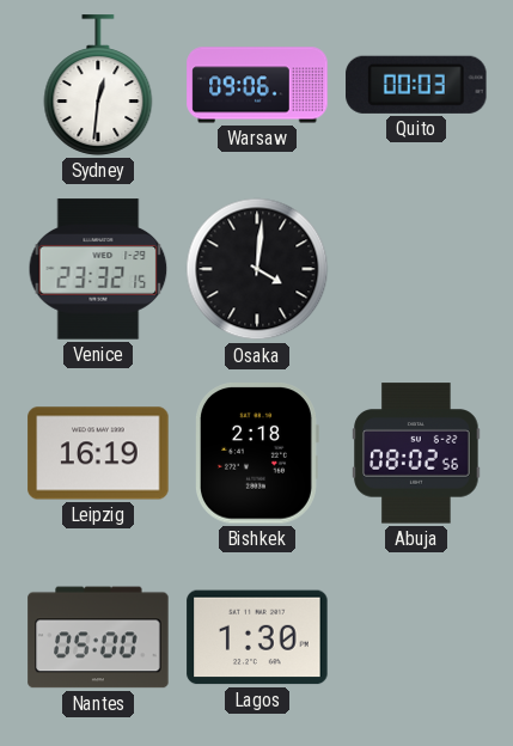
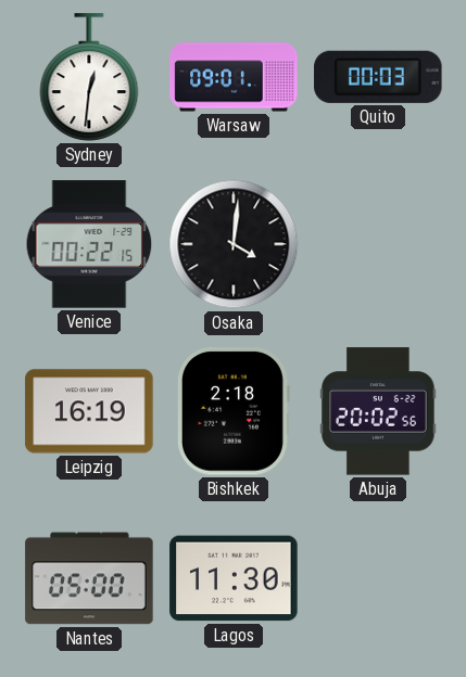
Warsaw: 09:06 -> 09:01
Venice: 23:32 -> 00:22
Abuja: 08:02 -> 20:02
Lagos: 1:30 -> 11:30
